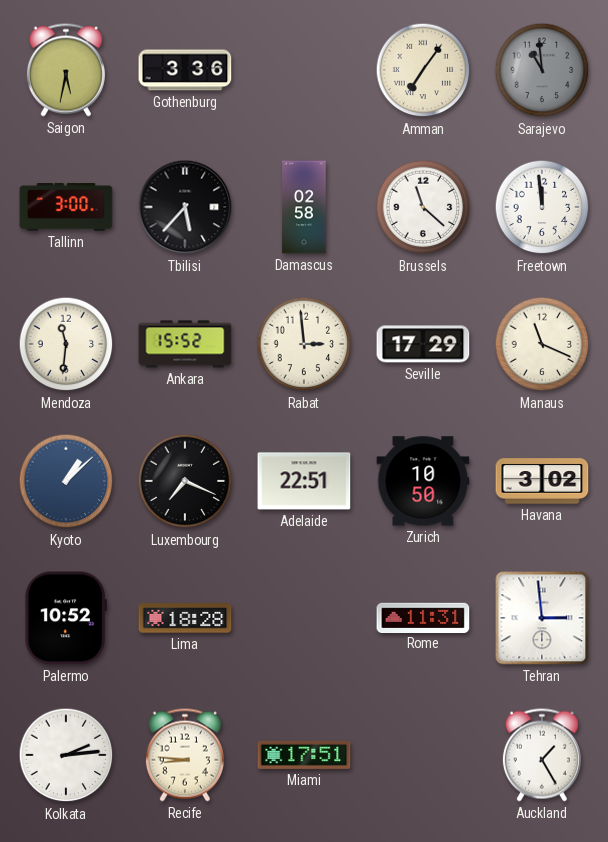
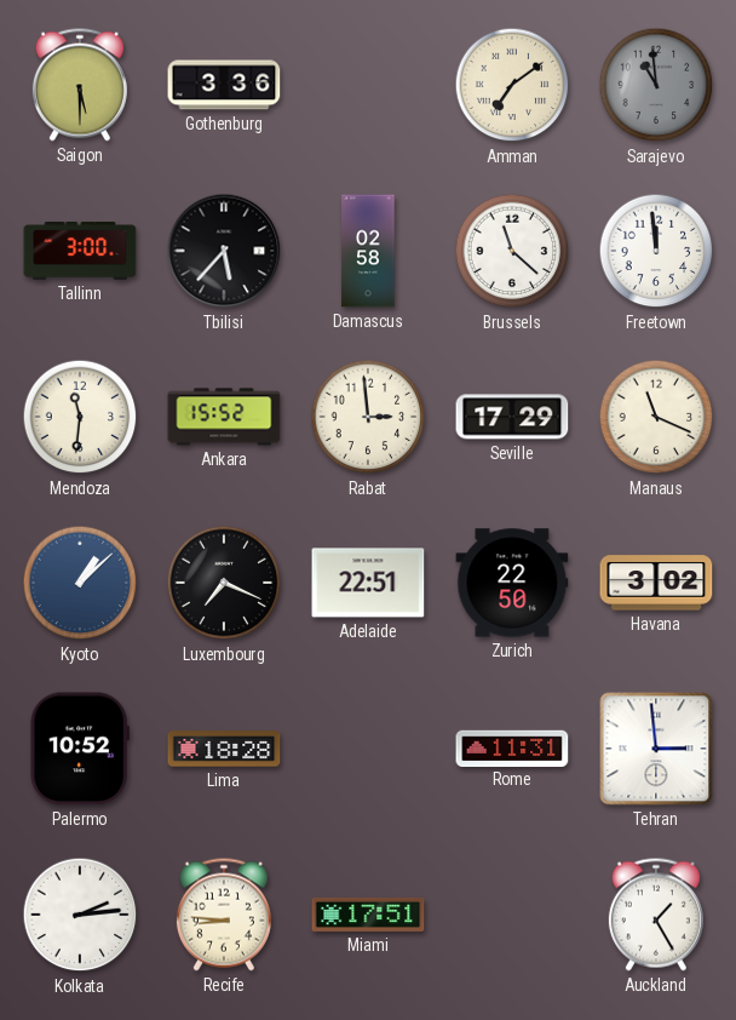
Saigon: 5:32 -> 5:30
Amman: 7:06 -> 7:09
Zurich: 10:50 -> 22:50
